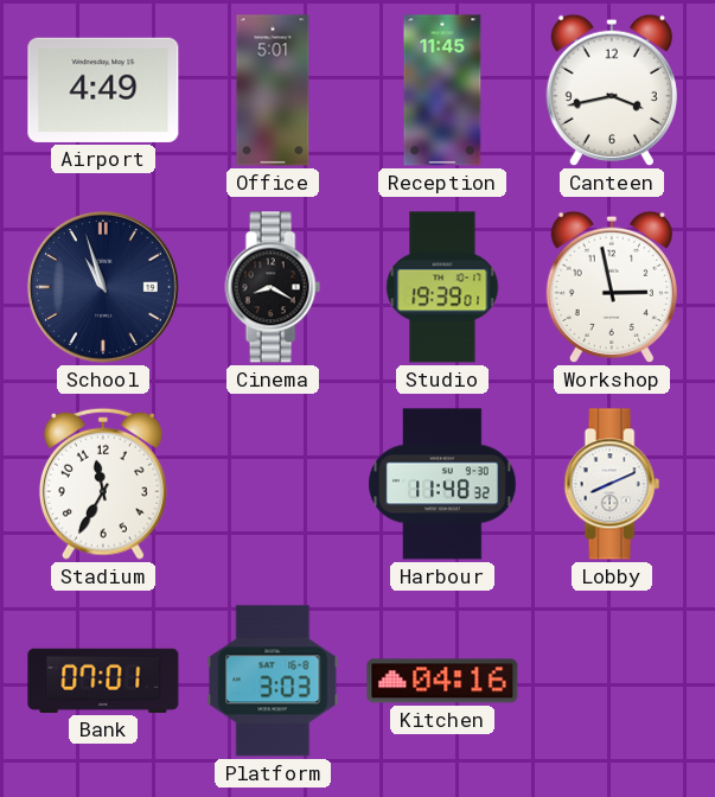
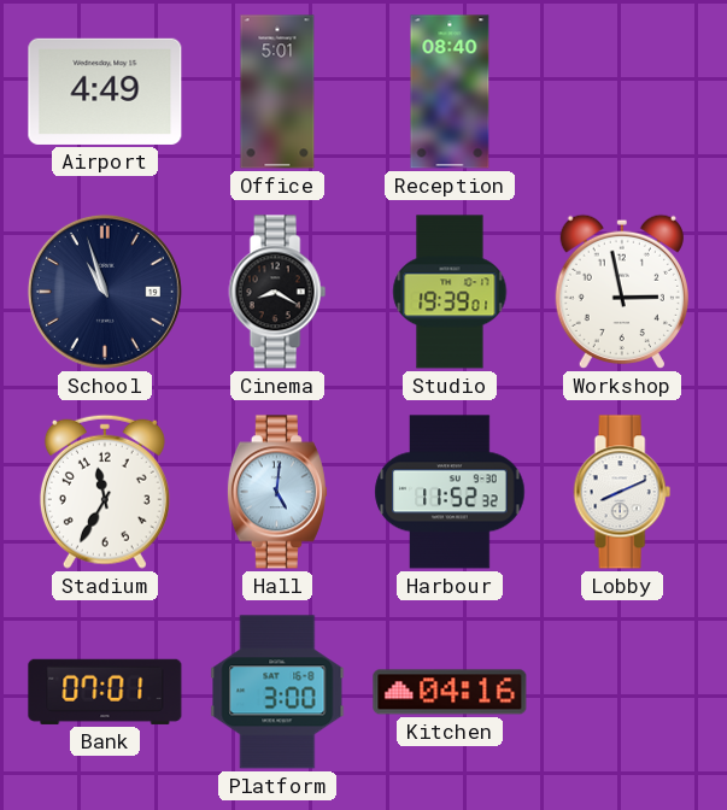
Reception: 11:45 -> 08:40
Canteen: 3:43 -> none
Hall: none -> 5:01
Harbour: 11:48 -> 11:52
Platform: 3:03 -> 3:00
